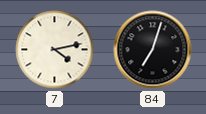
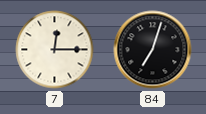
7: 4:13 -> 12:15
